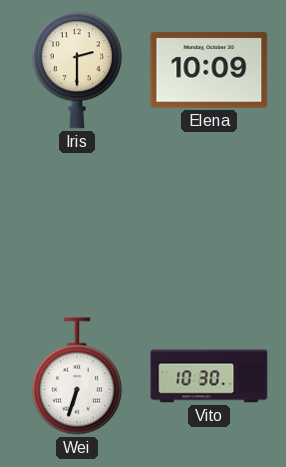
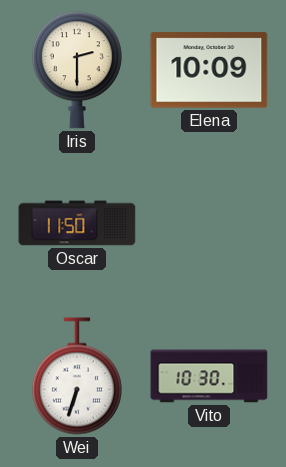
Oscar: none -> 11:50
